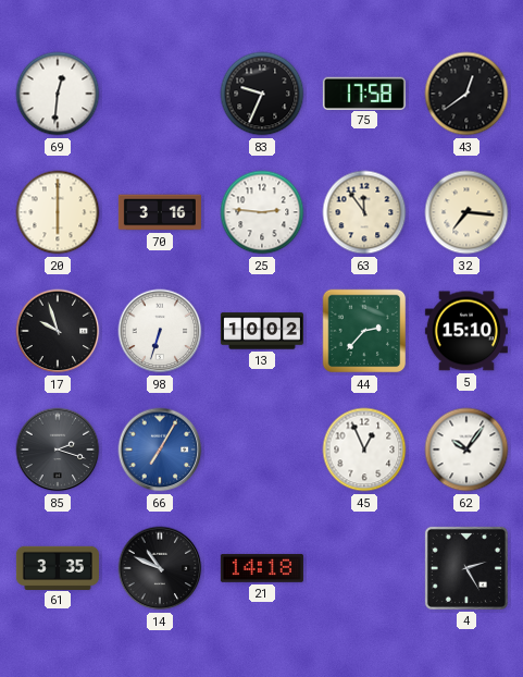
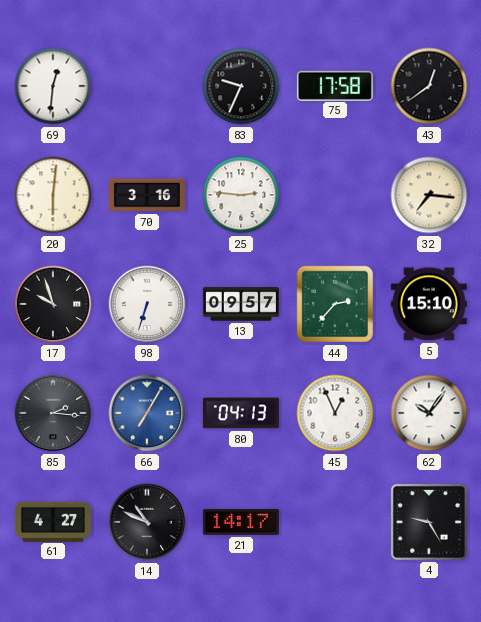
20: 6:00 -> 6:01
63: 11:54 -> none
13: 10:02 -> 09:57
85: 2:18 -> 2:16
80: none -> 04:13
61: 3:35 -> 4:27
21: 14:18 -> 14:17
4: 2:25 -> 9:25
